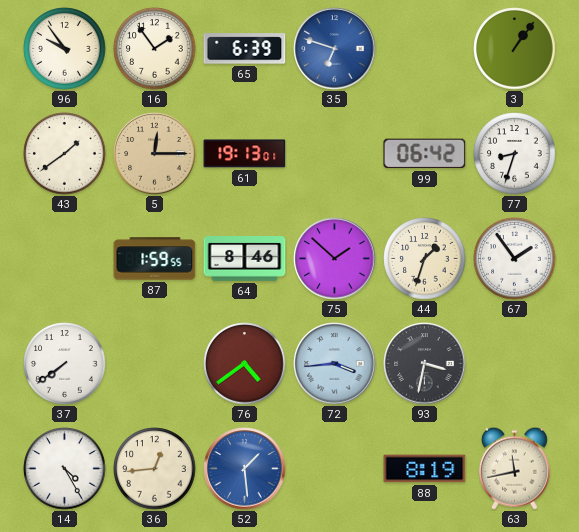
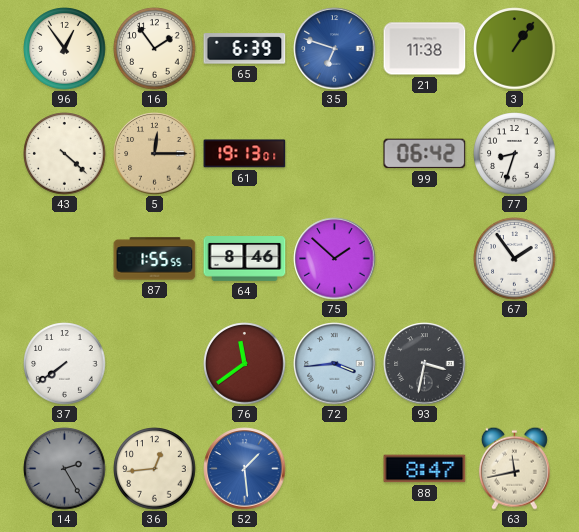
96: 9:54 -> 12:54
21: none -> 11:38
43: 1:39 -> 4:22
87: 1:59 -> 1:55
44: 1:33 -> none
76: 4:39 -> 11:39
14: 4:25 -> 2:25
14 dial: white -> grey
88: 8:19 -> 8:47
